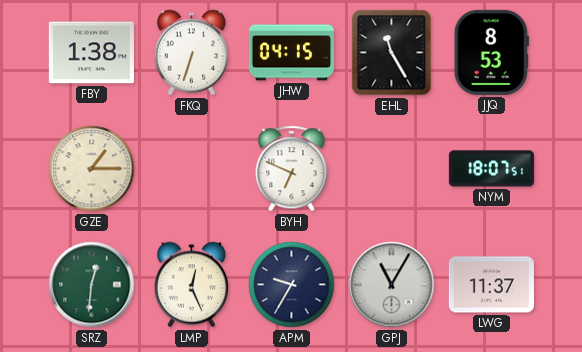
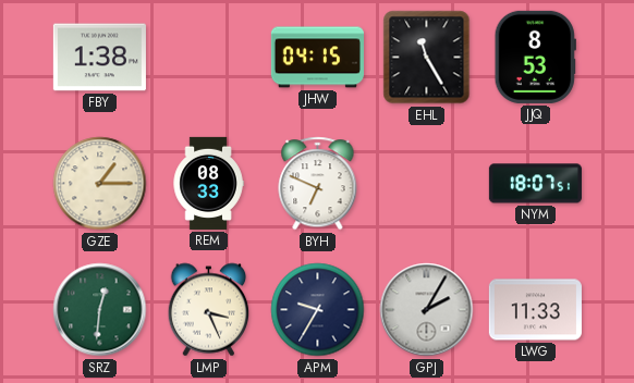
FKQ: 6:33 -> none
REM: none -> 08:33
LMP: 12:26 -> 3:26
GPJ: 11:05 -> 2:05
LWG: 11:37 -> 11:33
